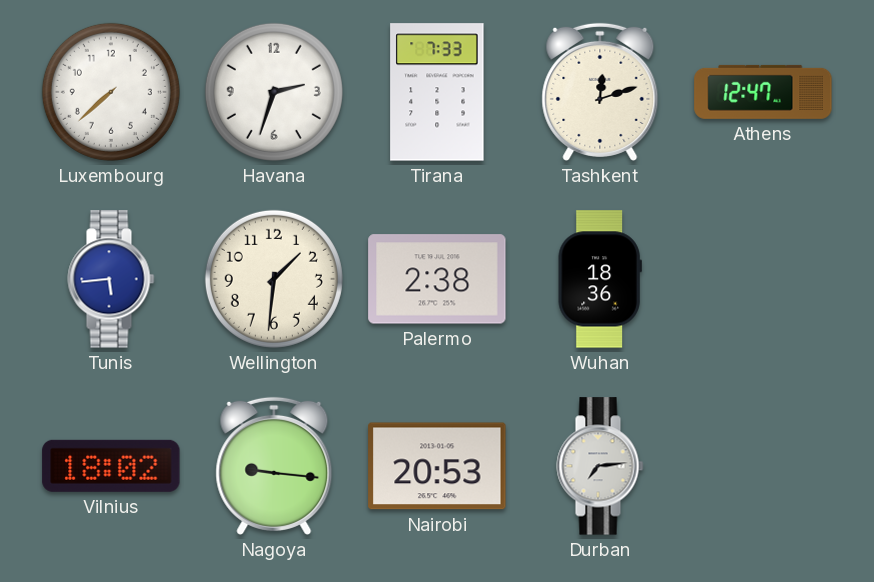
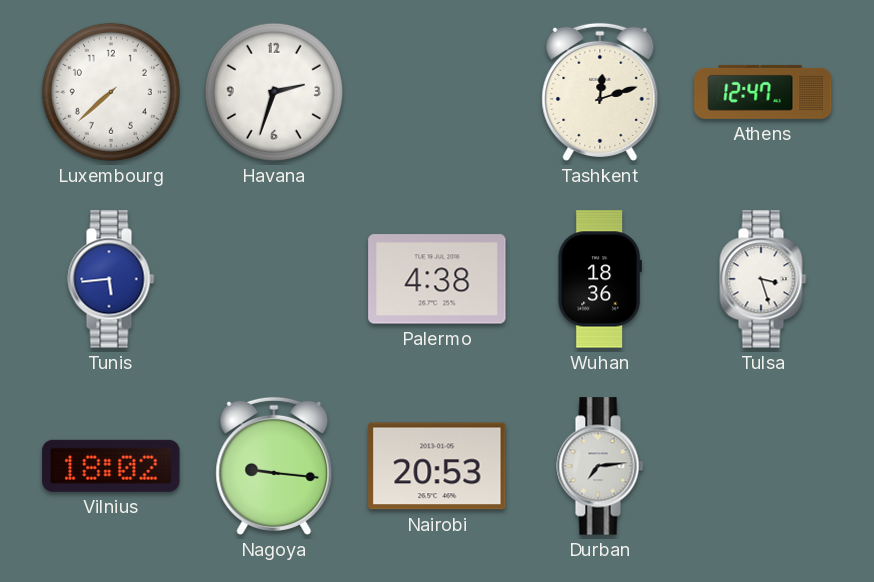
Tirana: 7:33 -> none
Wellington: 1:31 -> none
Palermo: 2:38 -> 4:38
Tulsa: none -> 3:27
